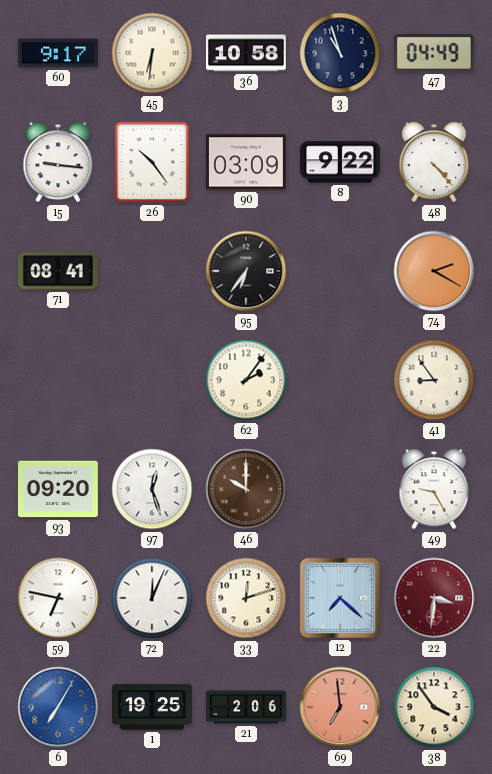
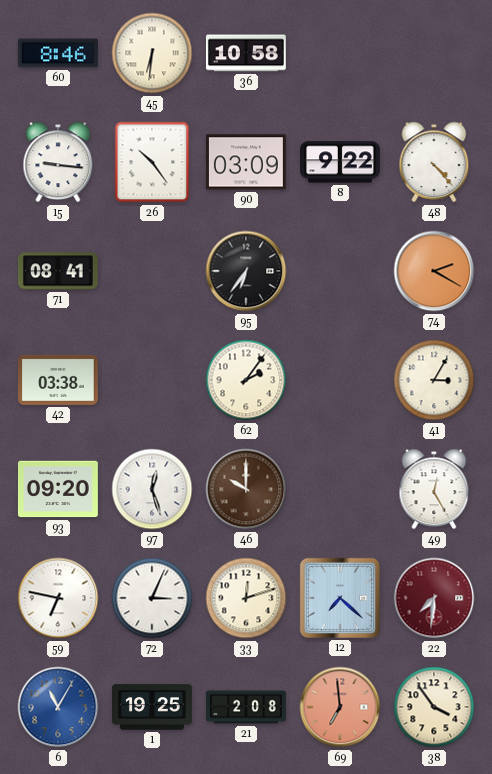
60: 9:17 -> 8:46
3: 10:57 -> none
47: 04:49 -> none
42: none -> 03:38
41: 8:54 -> 3:05
49: 9:25 -> 12:25
72: 12:04 -> 3:04
22: 3:31 -> 7:31
6: 7:05 -> 11:05
21: 2:06 -> 2:08
